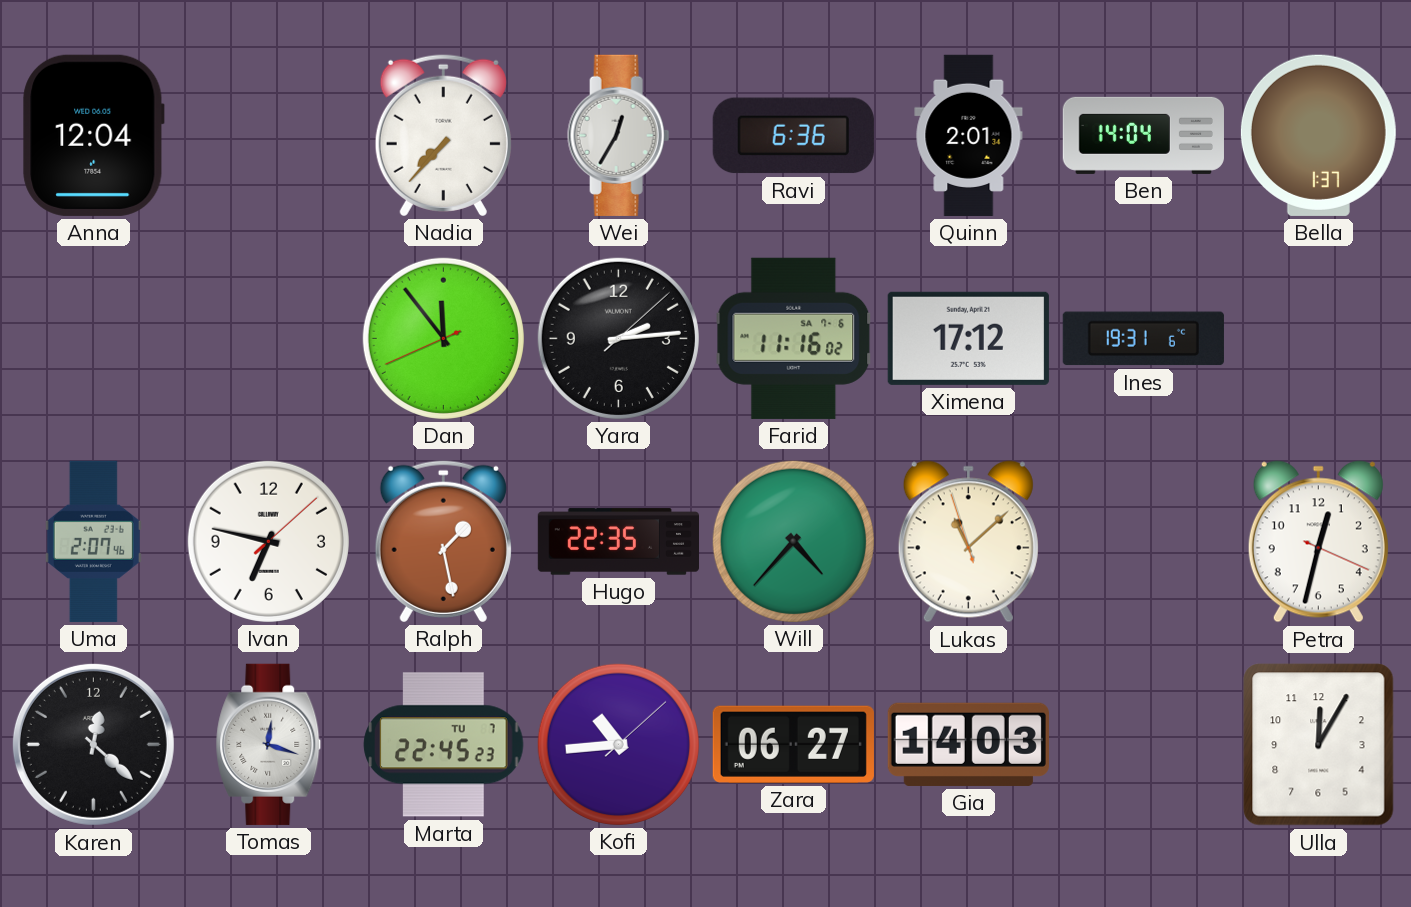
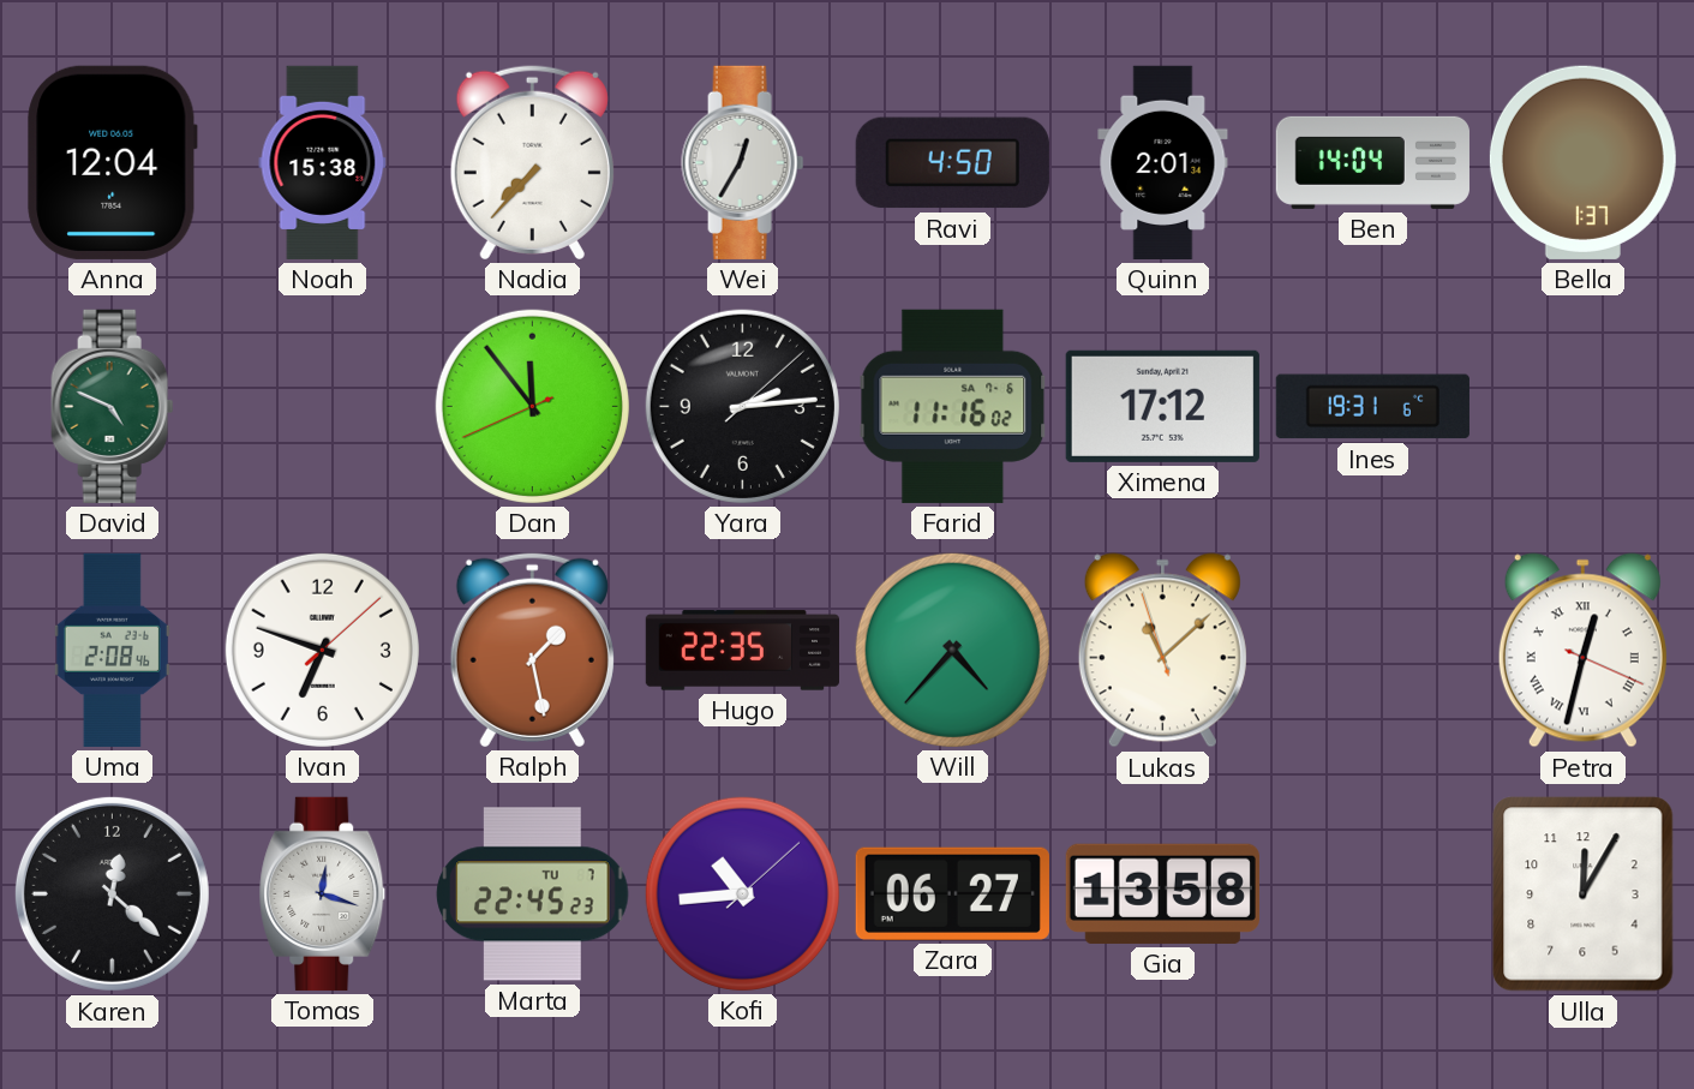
Noah: none -> 15:38
Ravi: 6:36 -> 4:50
David: none -> 4:49
Uma: 2:07 -> 2:08
Ivan: 6:47 -> 6:48
Petra numerals: Arabic -> Roman
Gia: 14:03 -> 13:58
